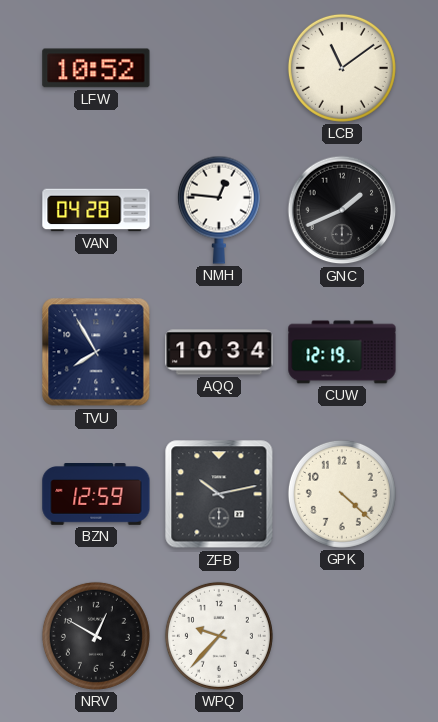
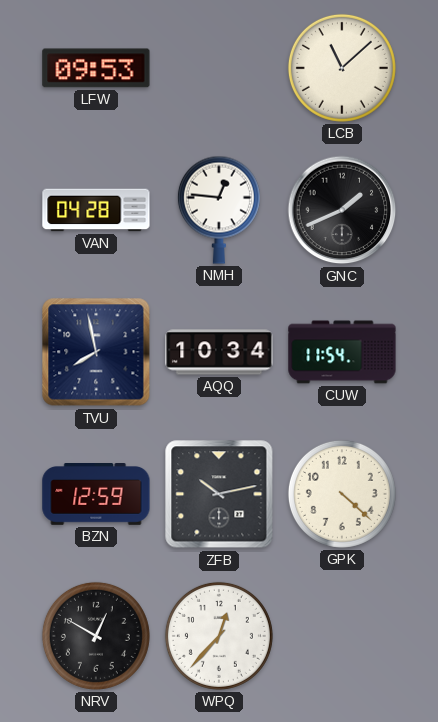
LFW: 10:52 -> 09:53
LCB: 11:09 -> 11:08
TVU: 7:55 -> 7:58
CUW: 12:19 -> 11:54
WPQ: 9:37 -> 12:37
